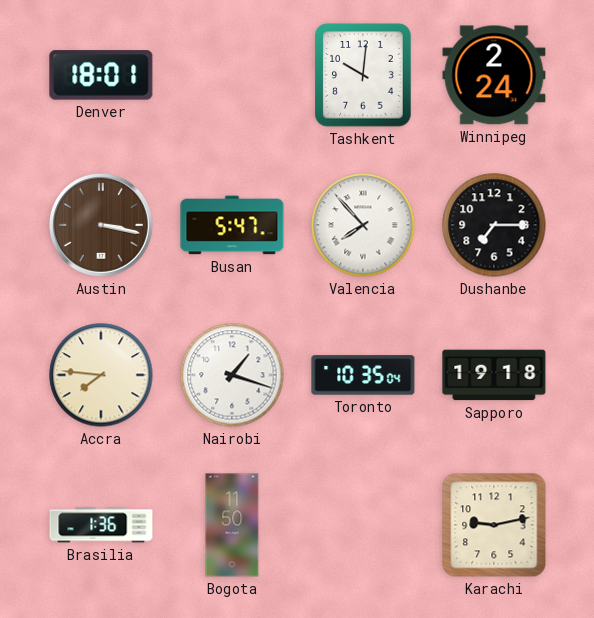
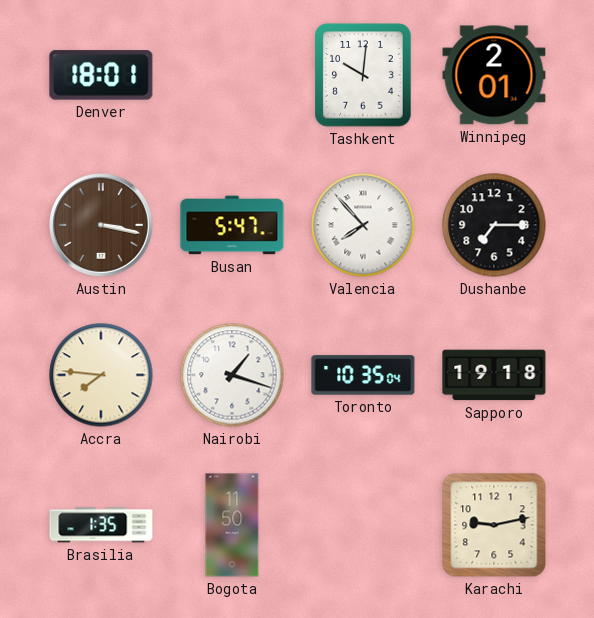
Winnipeg: 2:24 -> 2:01
Brasilia: 1:36 -> 1:35
